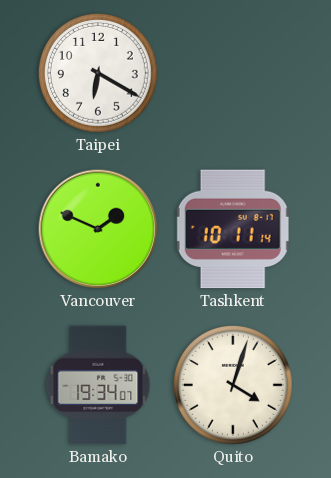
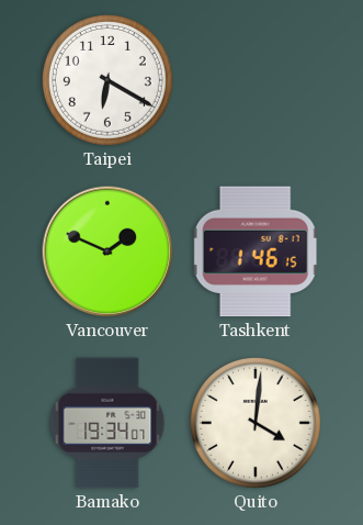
Tashkent: 10:11 -> 1:46
Quito: 4:03 -> 4:01
